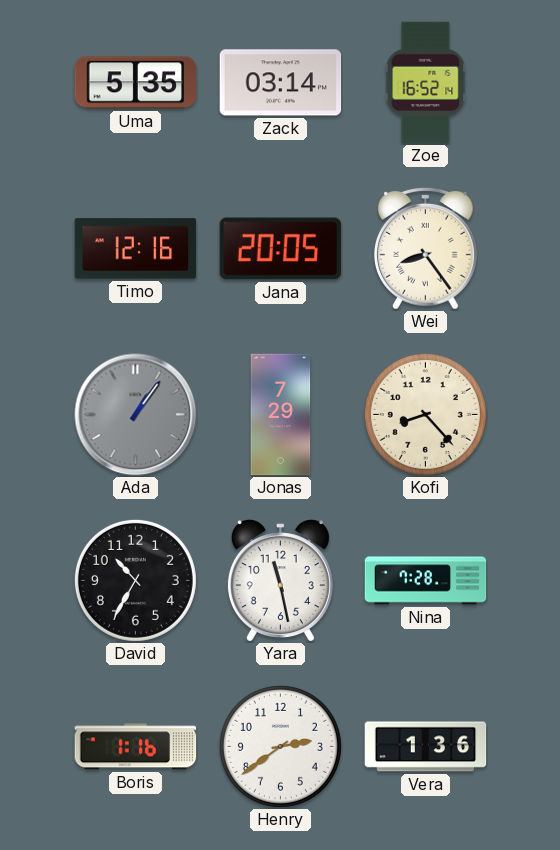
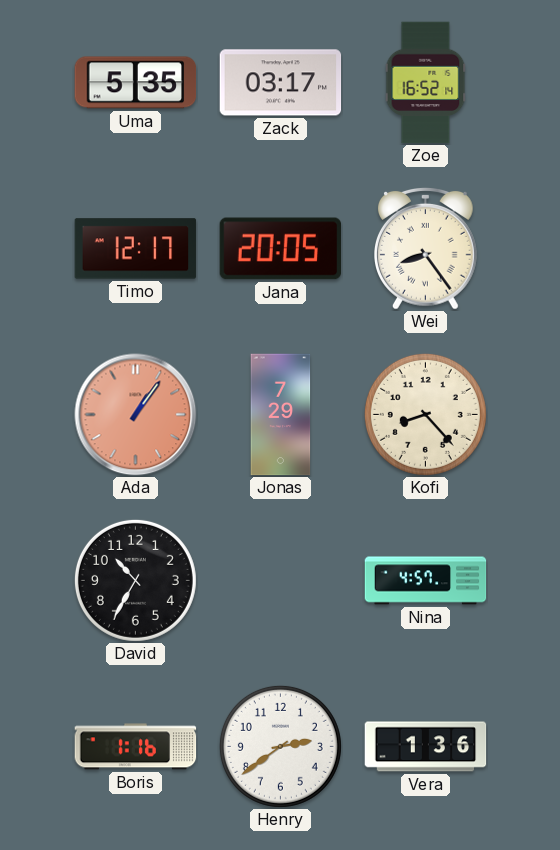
Zack: 03:14 -> 03:17
Timo: 12:16 -> 12:17
Ada dial: grey -> salmon
Yara: 11:28 -> none
Nina: 7:28 -> 4:57
